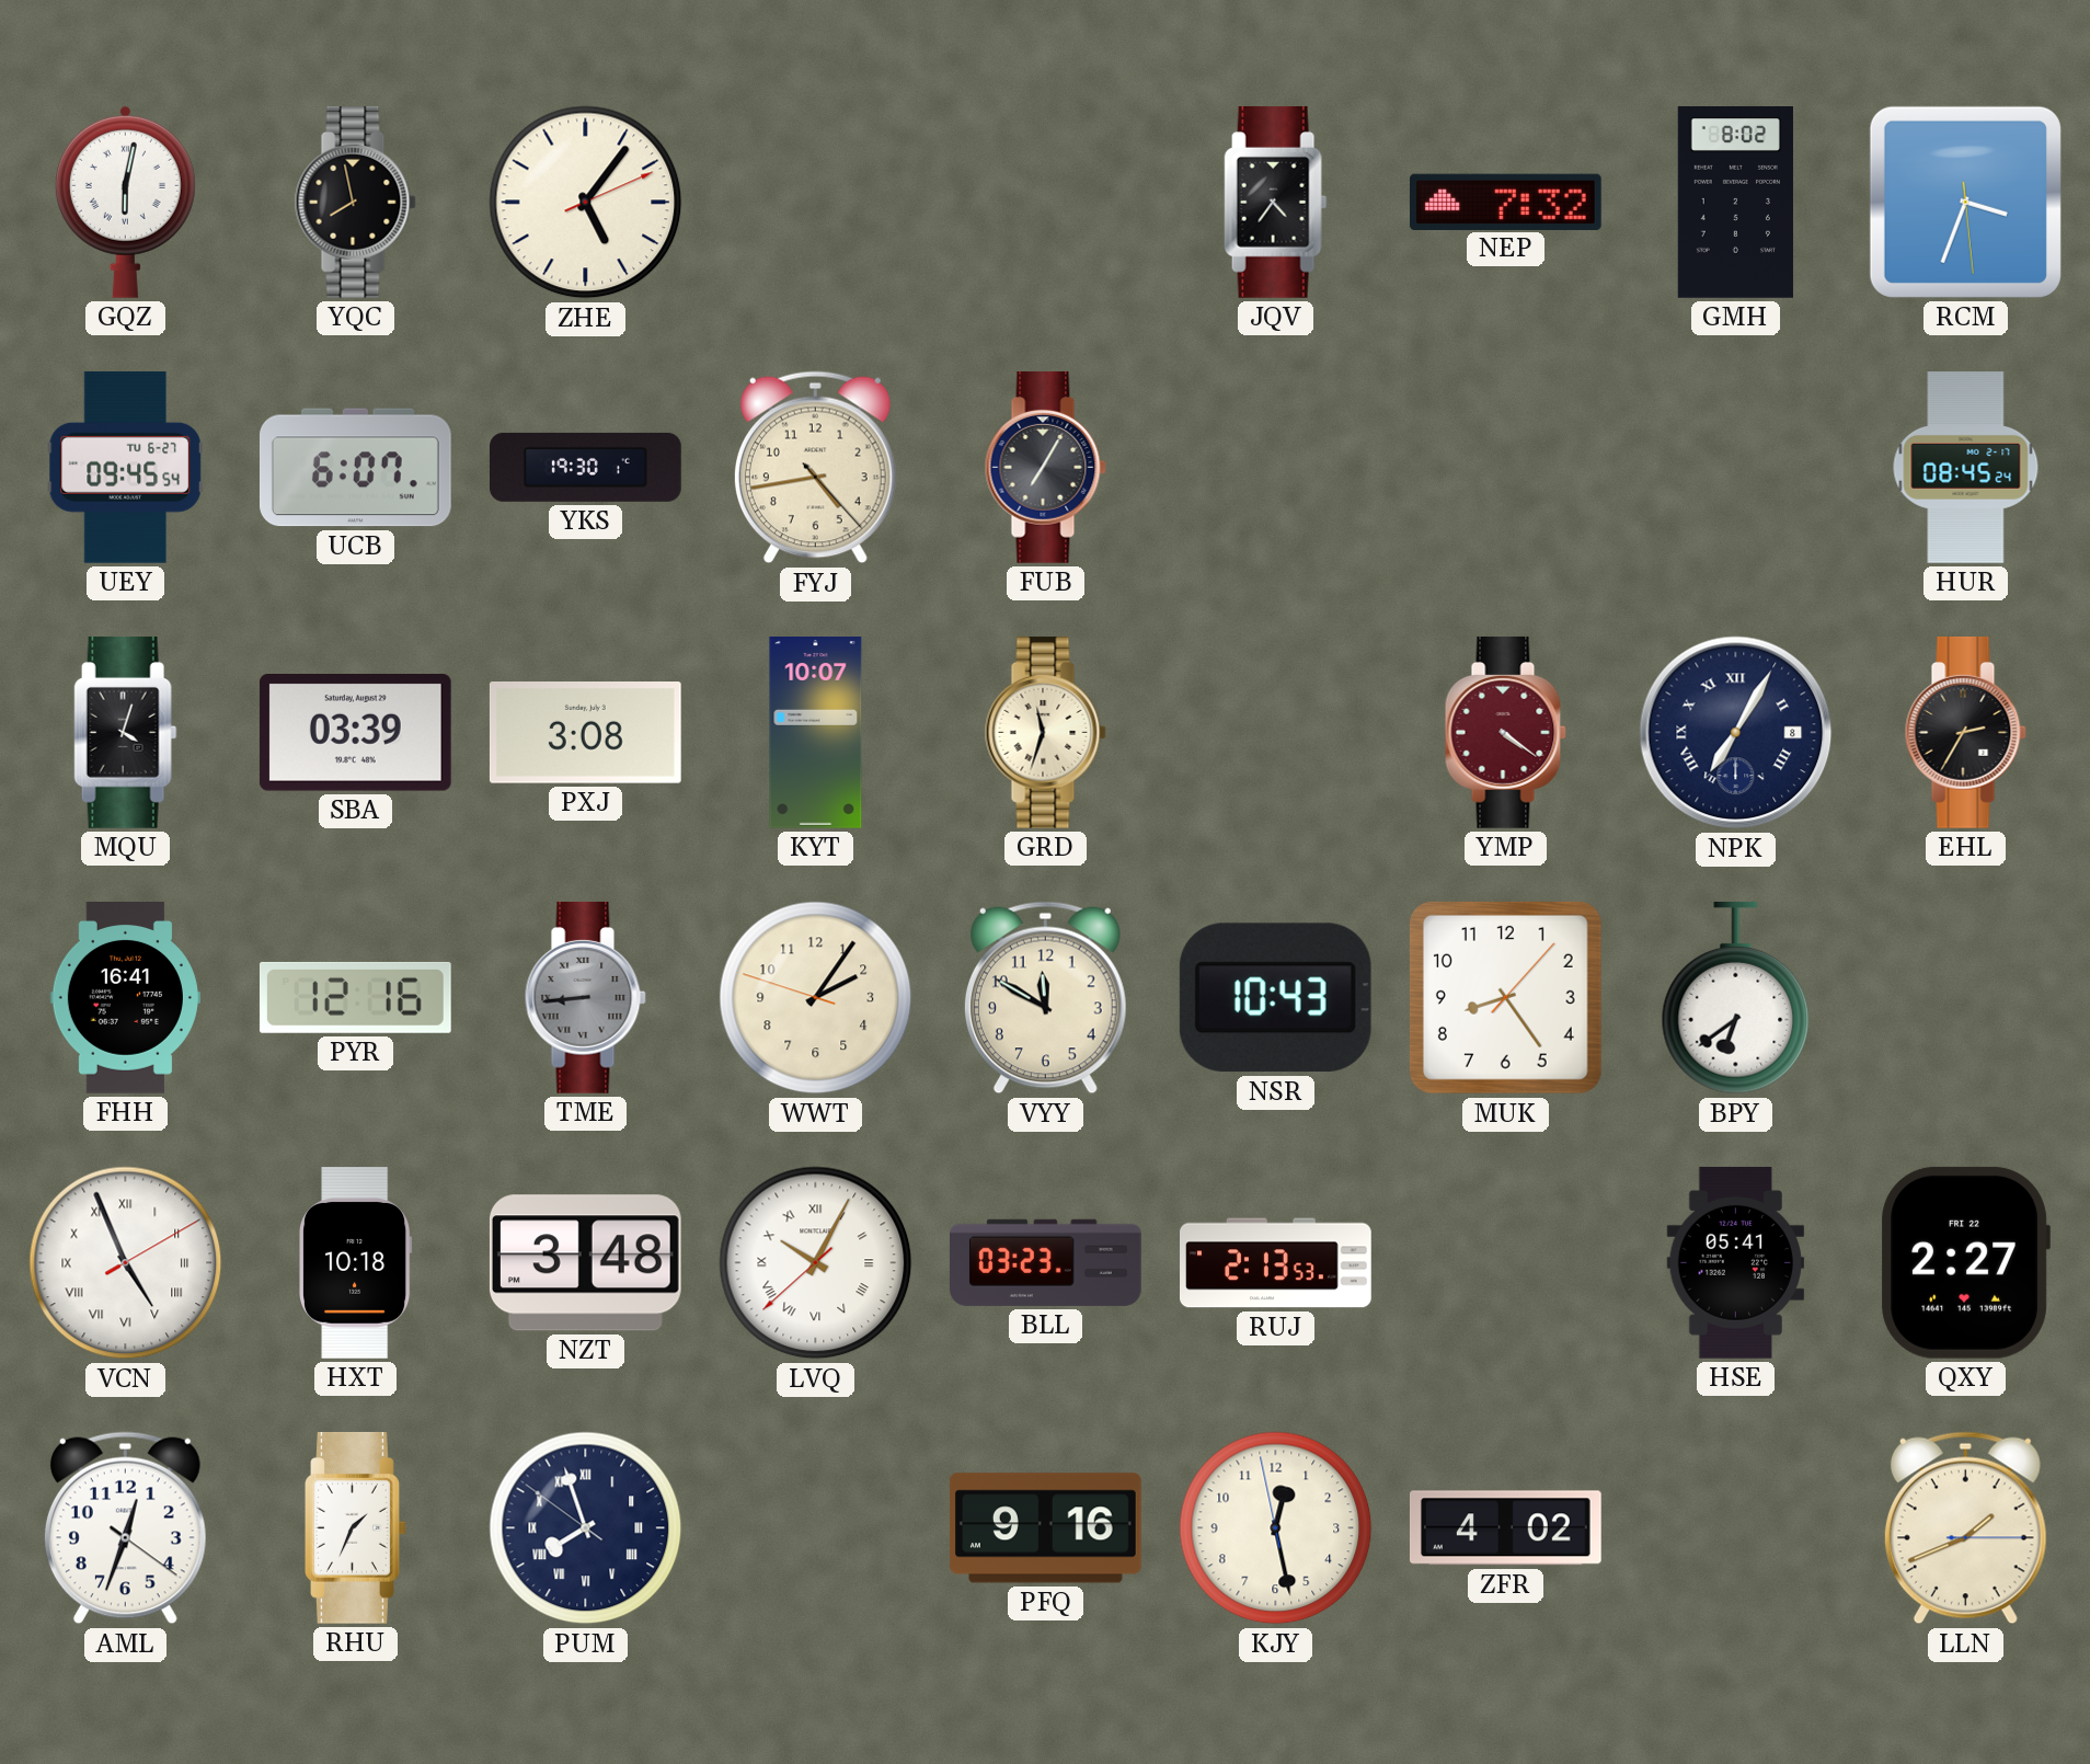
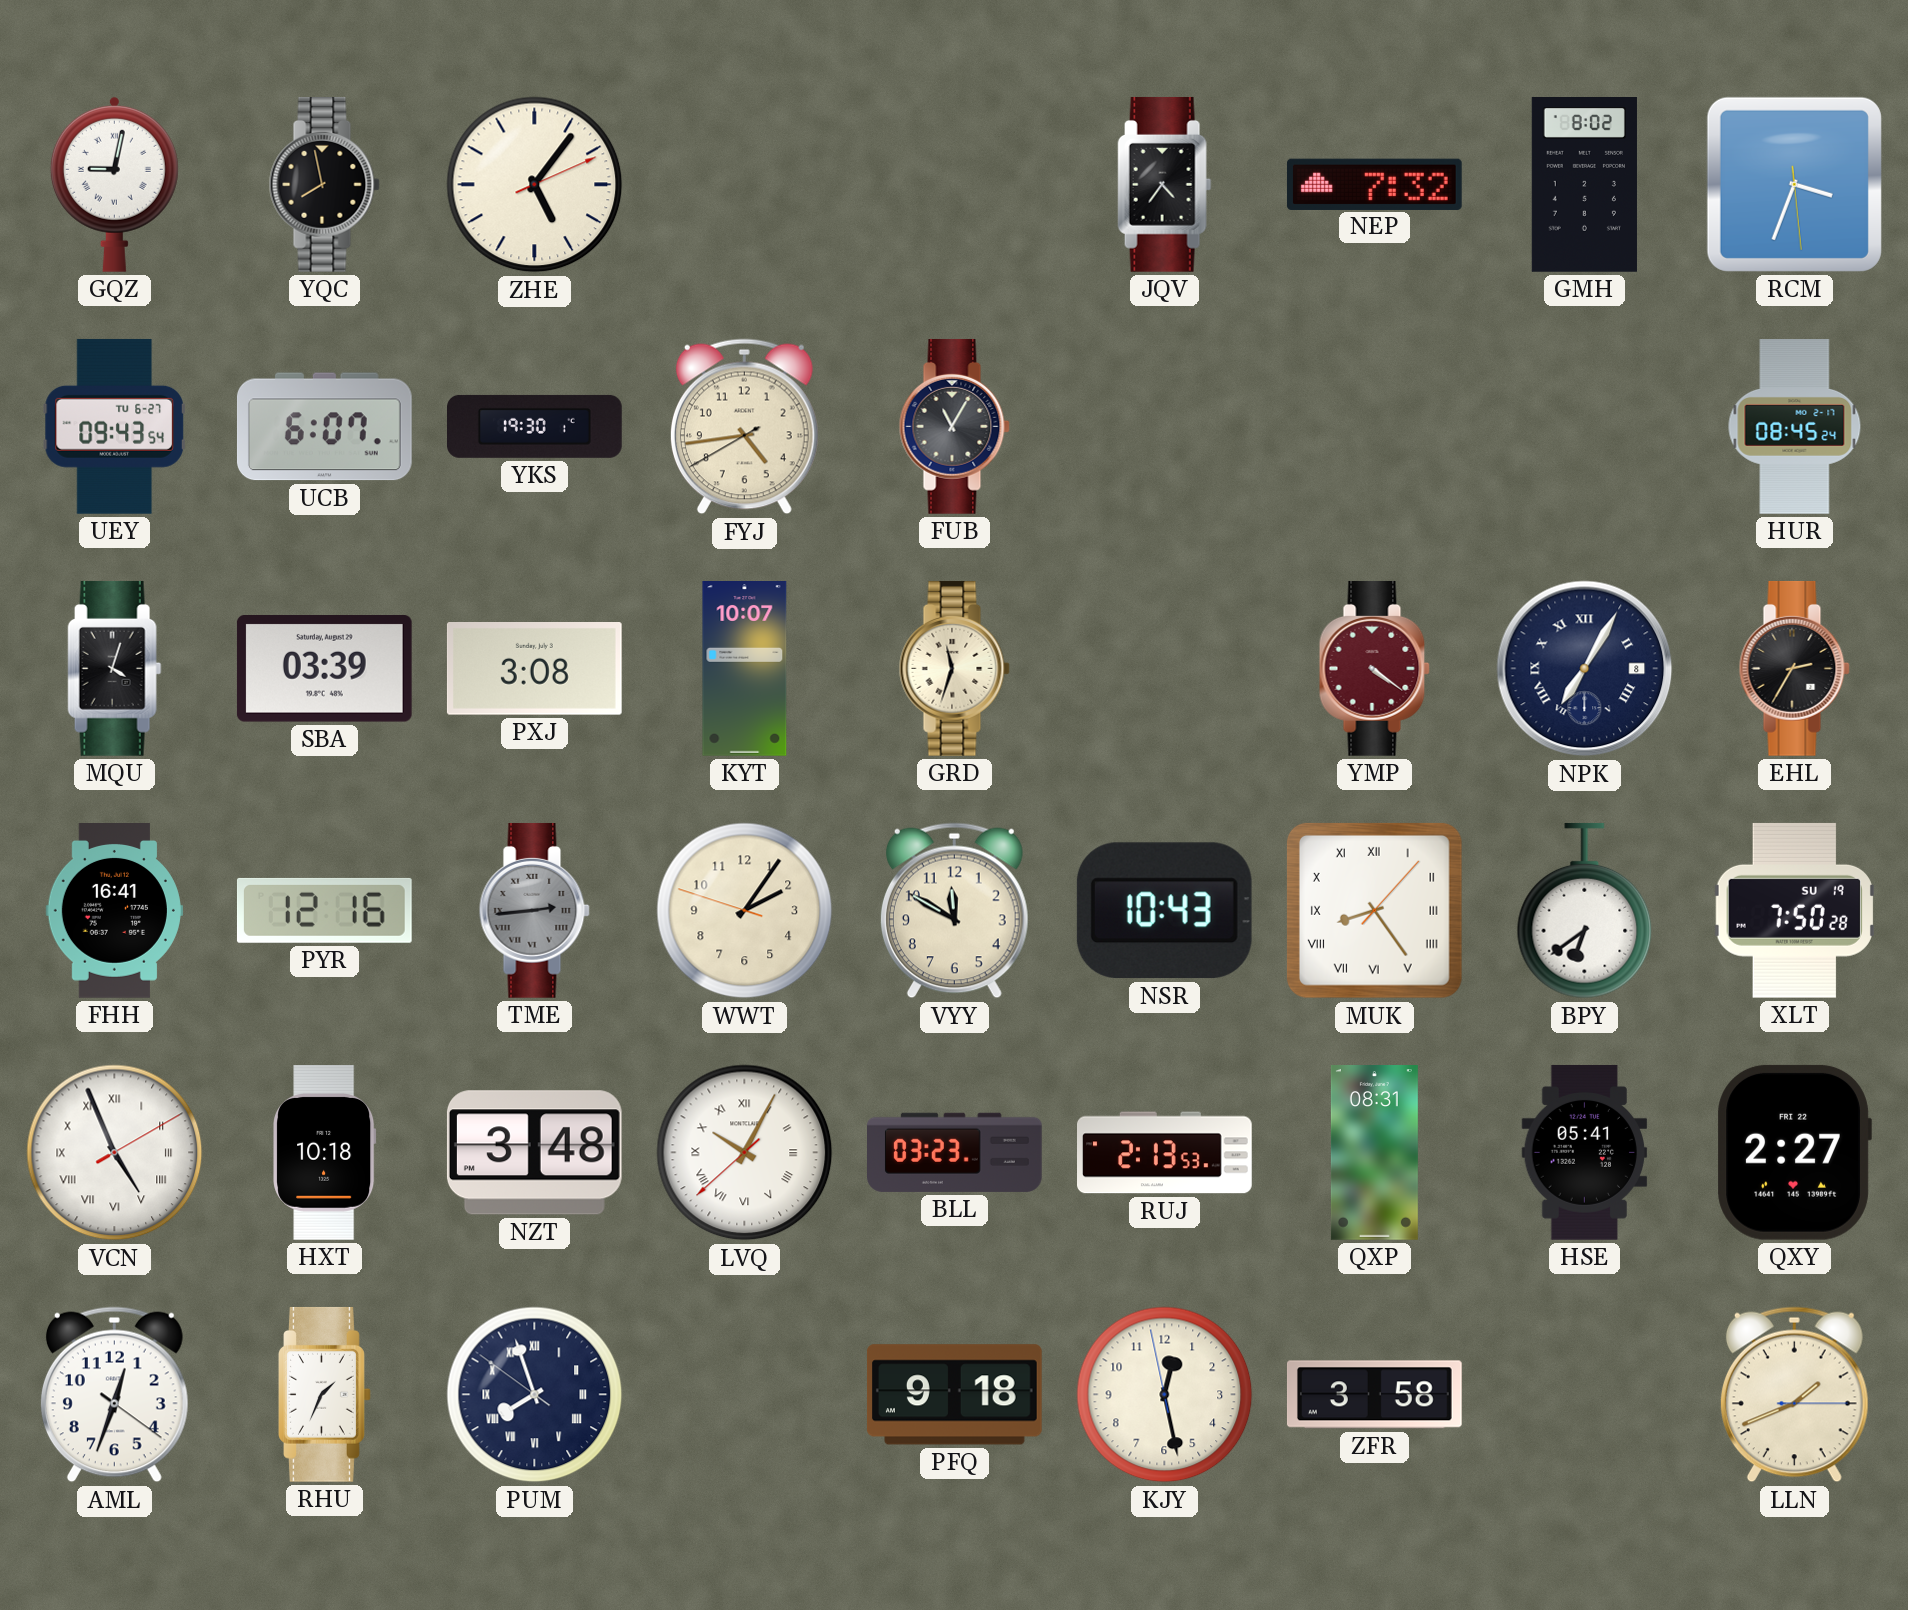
GQZ: 6:02 -> 9:02
UEY: 09:45 -> 09:43
FYJ: 4:43:23 -> 4:43:40
FUB: 7:05 -> 11:05
TME: 8:44 -> 2:44
MUK numerals: Arabic -> Roman
XLT: none -> 7:50
QXP: none -> 08:31
PFQ: 9:16 -> 9:18
ZFR: 4:02 -> 3:58
